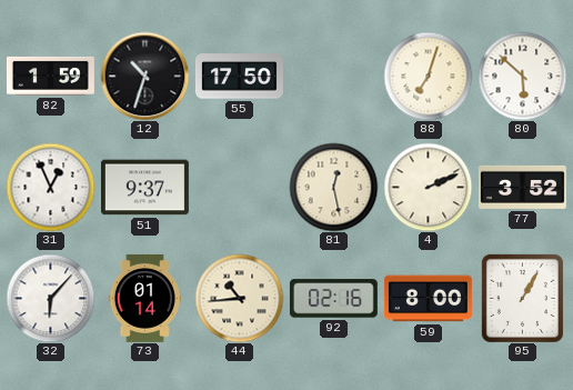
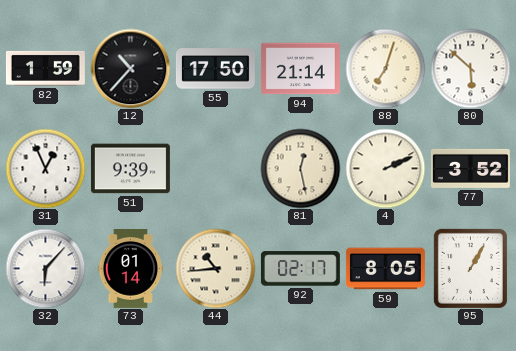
12: 10:33 -> 10:37
94: none -> 21:14
51: 9:37 -> 9:39
92: 02:16 -> 02:17
59: 8:00 -> 8:05
